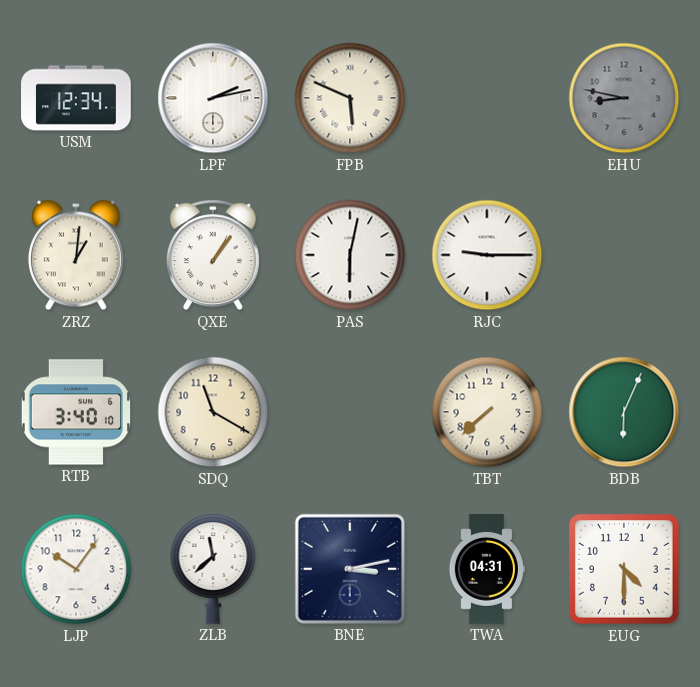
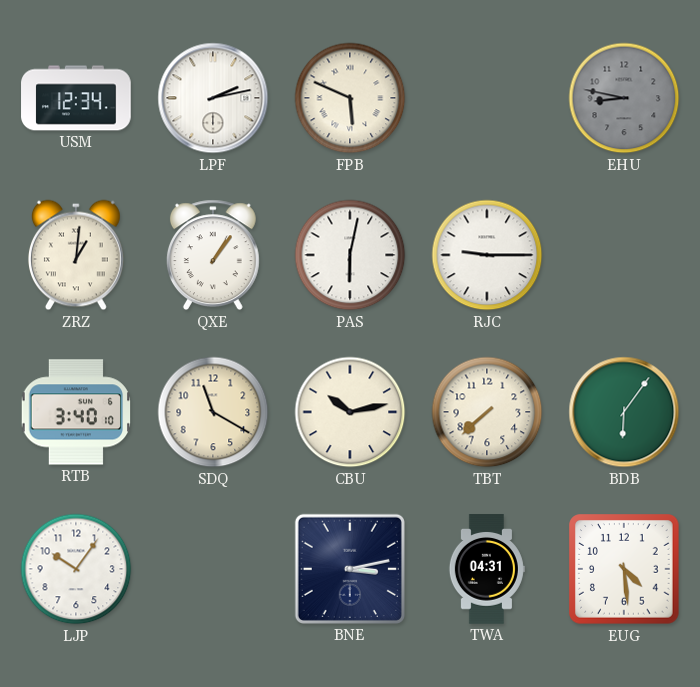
CBU: none -> 10:13
BDB: 6:04 -> 6:06
ZLB: 11:38 -> none
EUG: 4:30 -> 4:29
